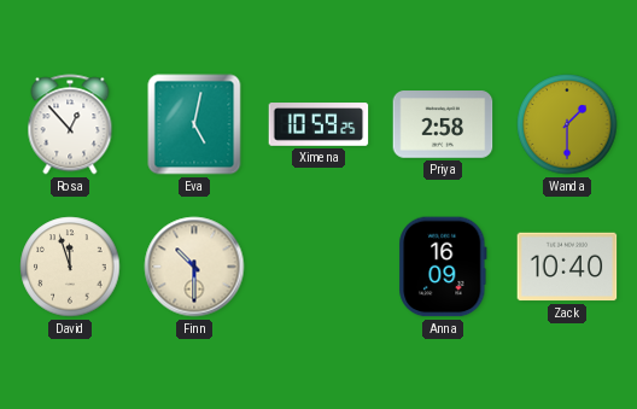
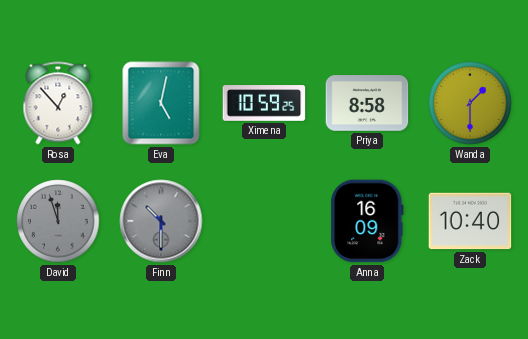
Priya: 2:58 -> 8:58
David dial: cream -> grey
Finn dial: cream -> grey
